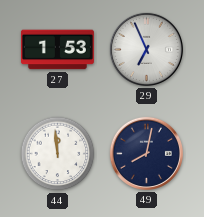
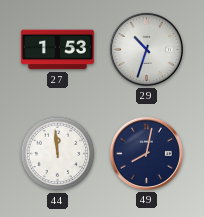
29: 6:56 -> 10:33
